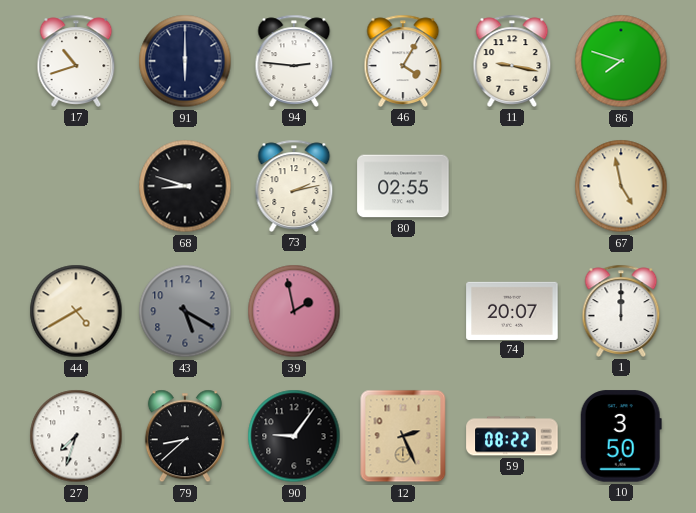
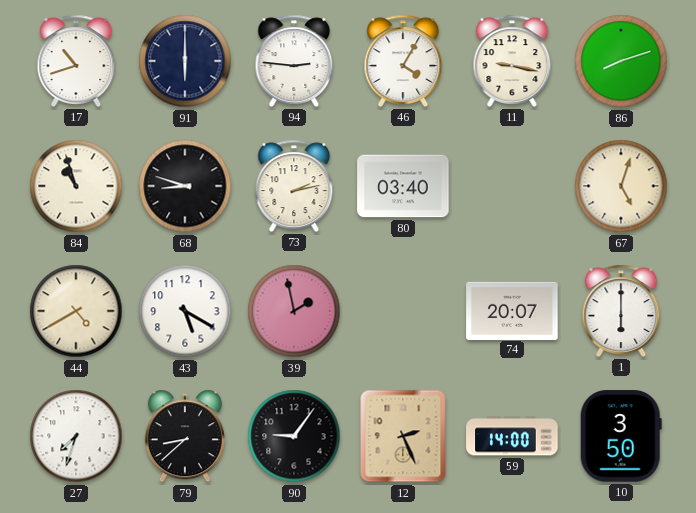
86: 7:48 -> 8:12
84: none -> 10:57
80: 02:55 -> 03:40
67: 4:58 -> 5:03
43 dial: grey -> white
1: 12:00 -> 6:00
59: 08:22 -> 14:00
